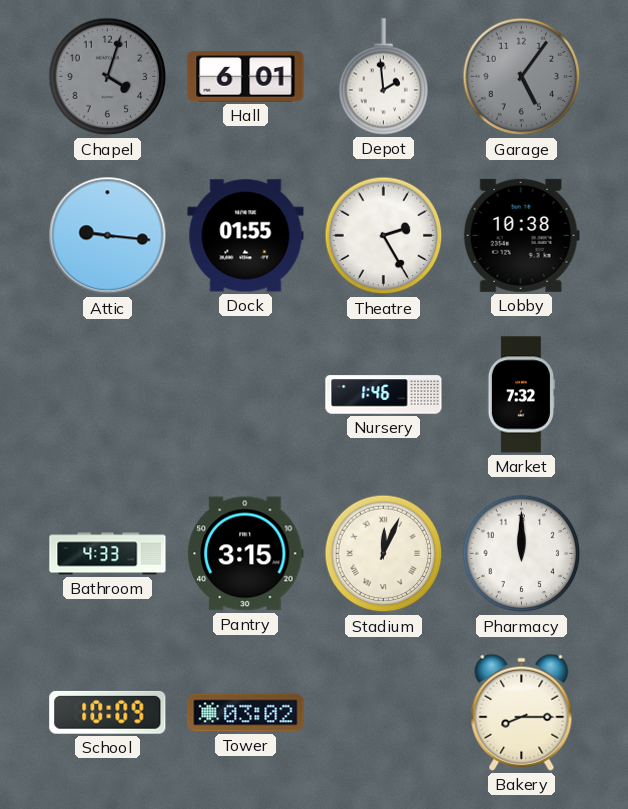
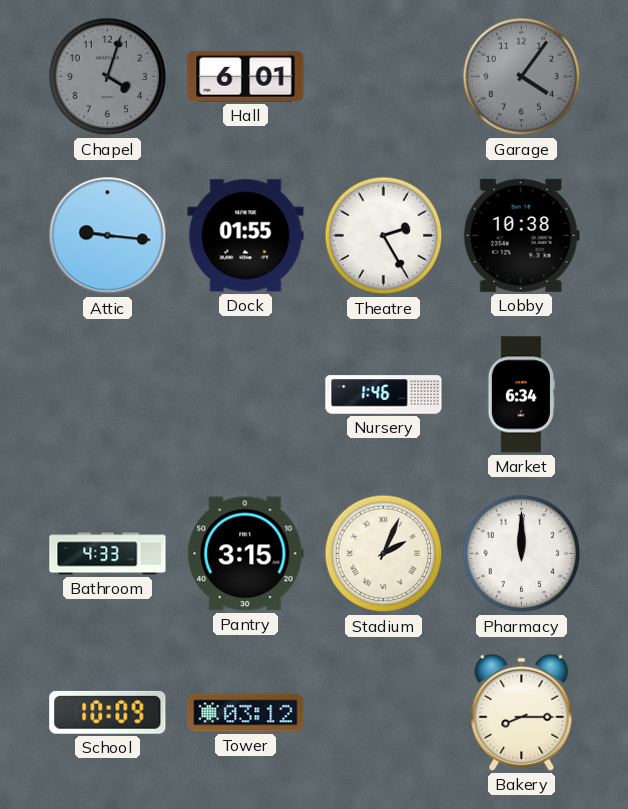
Depot: 1:59 -> none
Garage: 5:06 -> 4:06
Market: 7:32 -> 6:34
Stadium: 12:04 -> 2:04
Tower: 03:02 -> 03:12
